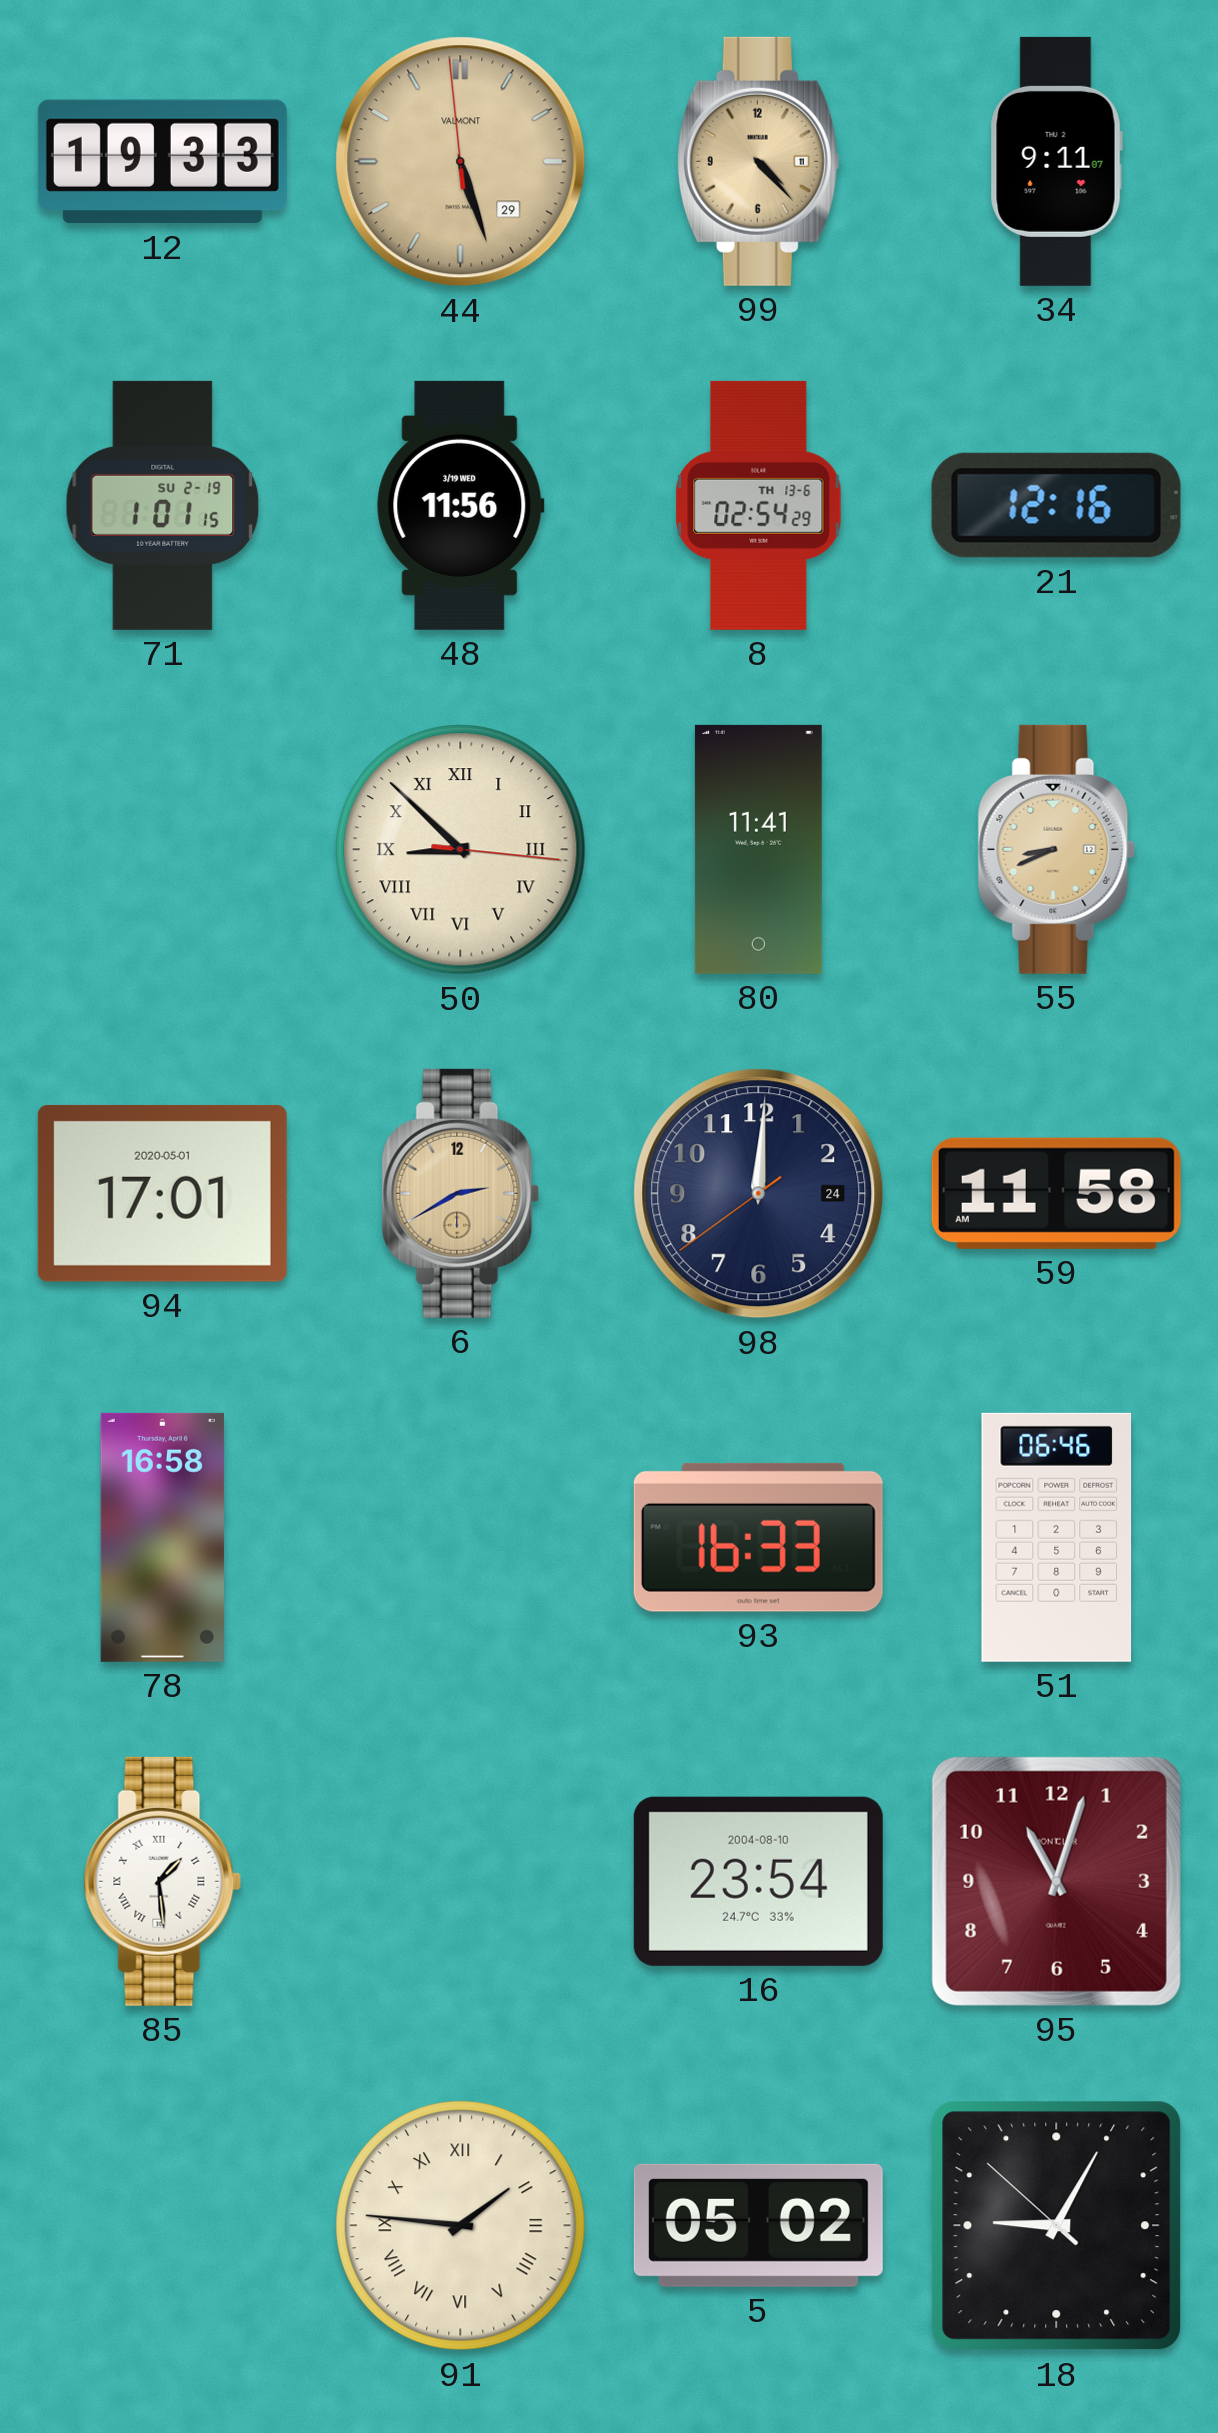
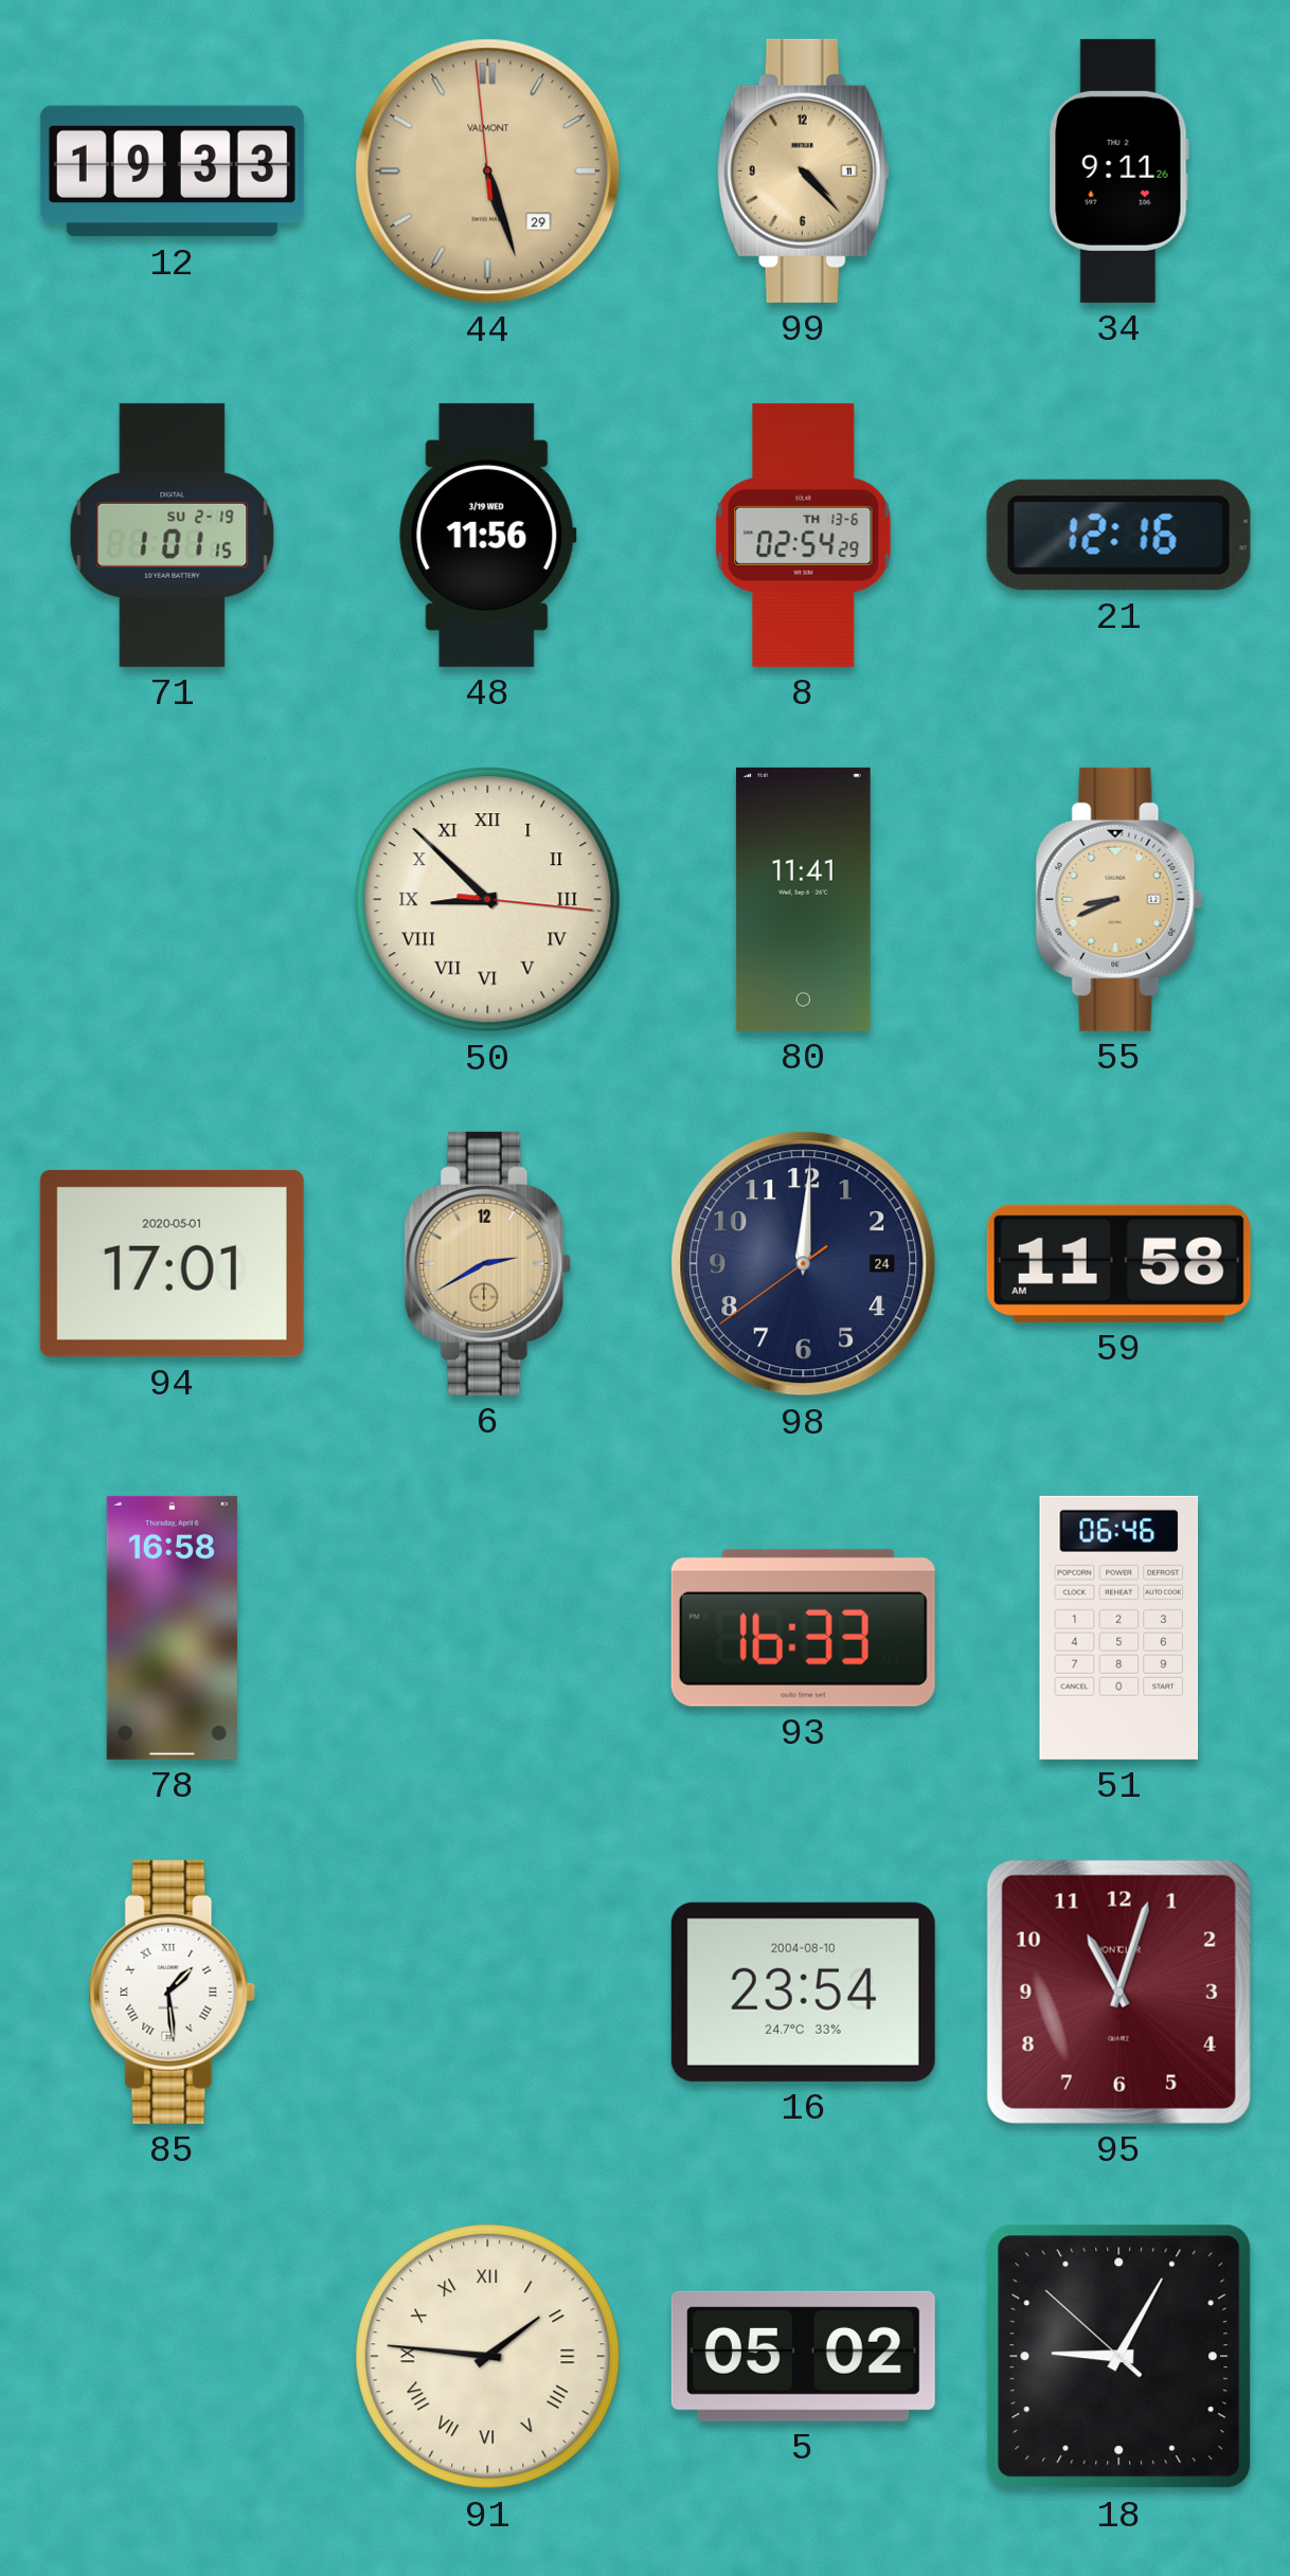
34: 9:11:07 -> 9:11:26
